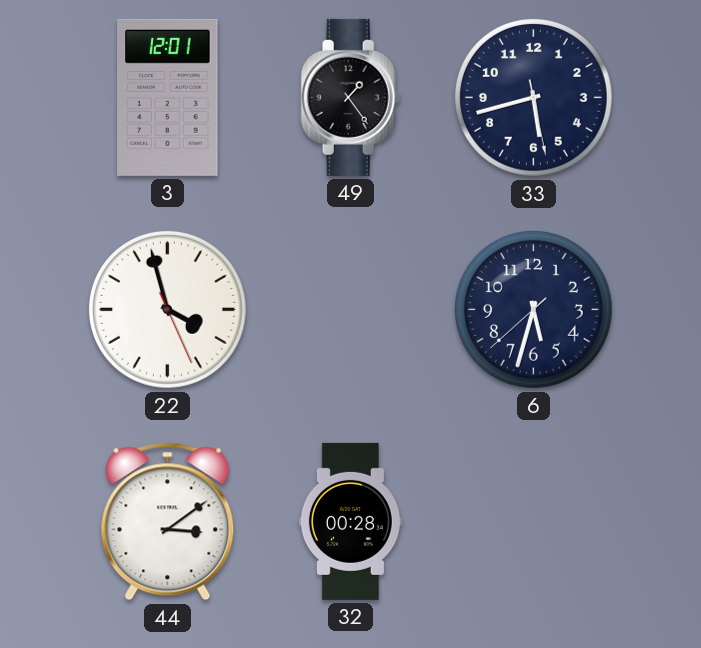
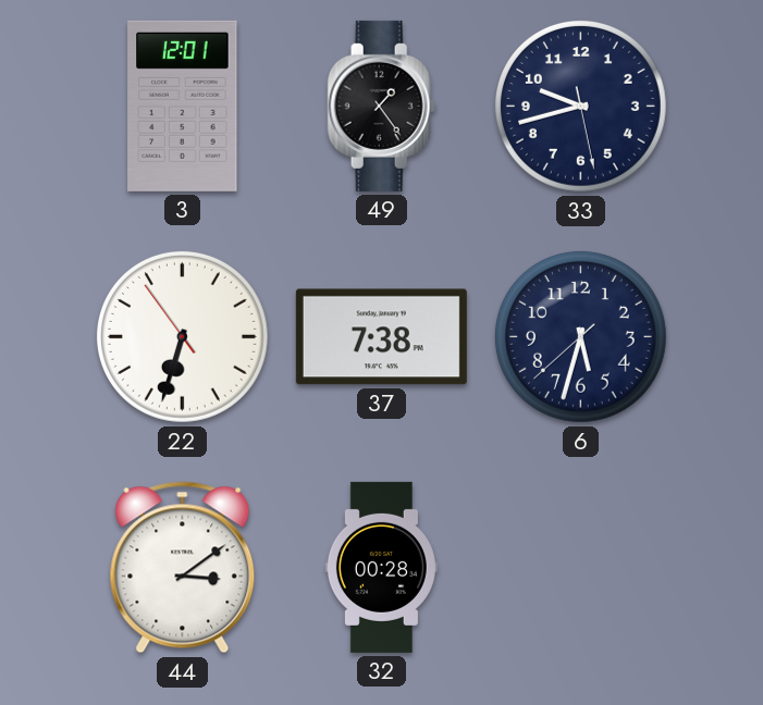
33: 5:42 -> 9:42
22: 3:57 -> 6:32
37: none -> 7:38
